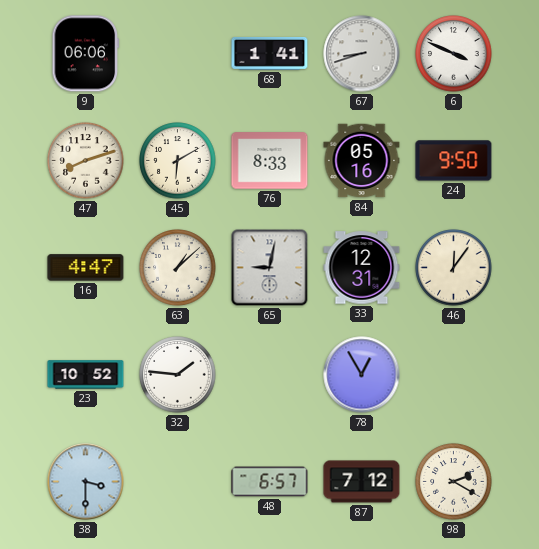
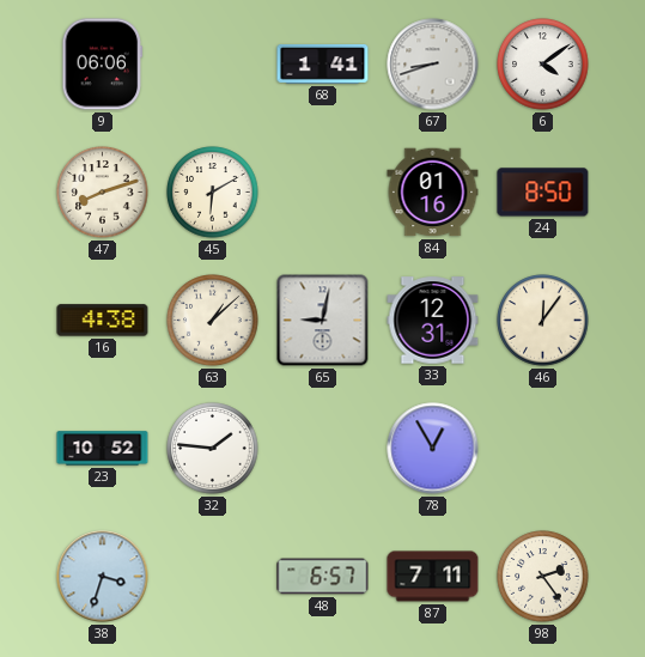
6: 3:49 -> 4:09
76: 8:33 -> none
84: 05:16 -> 01:16
24: 9:50 -> 8:50
16: 4:47 -> 4:38
38: 3:30 -> 3:33
87: 7:12 -> 7:11
98: 2:20 -> 2:24
